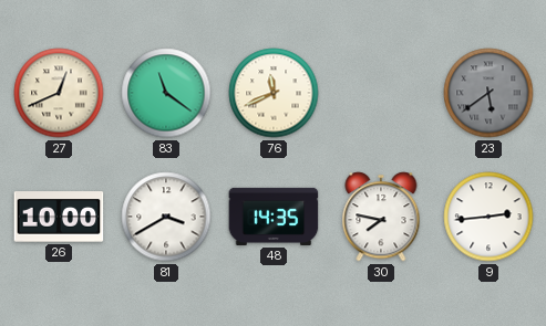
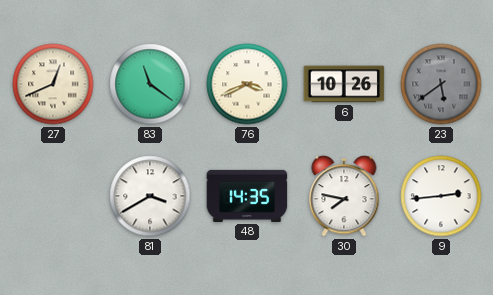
76: 11:41 -> 3:41
6: none -> 10:26
26: 10:00 -> none
